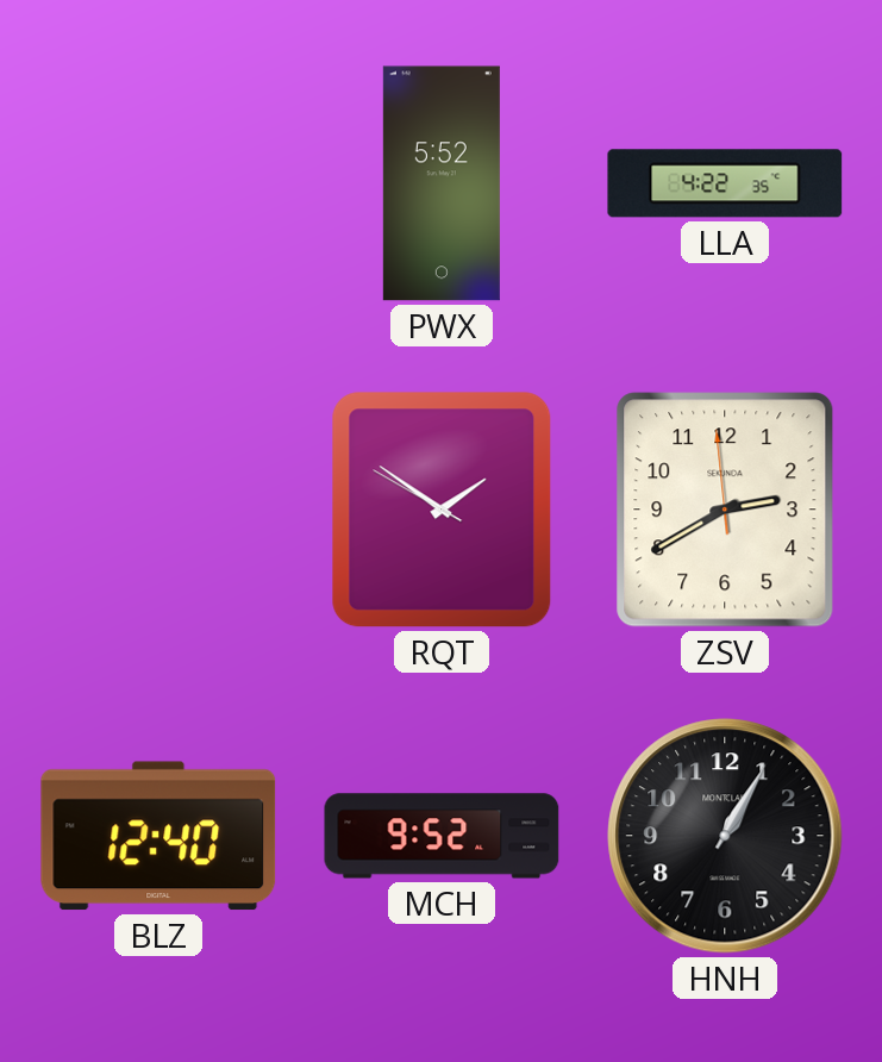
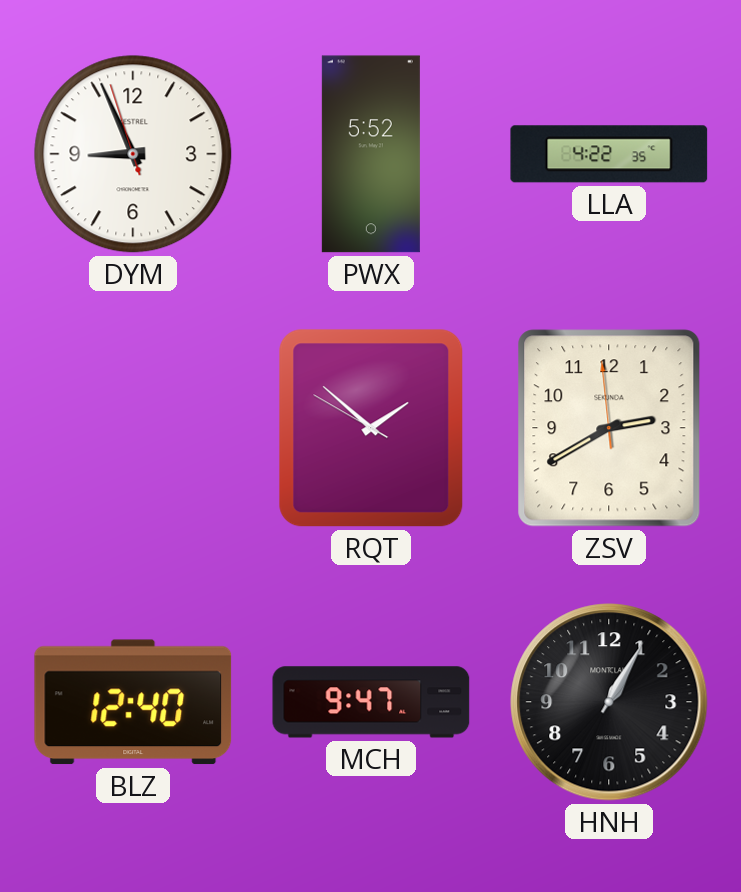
DYM: none -> 8:55
RQT: 1:50 -> 1:51
MCH: 9:52 -> 9:47
